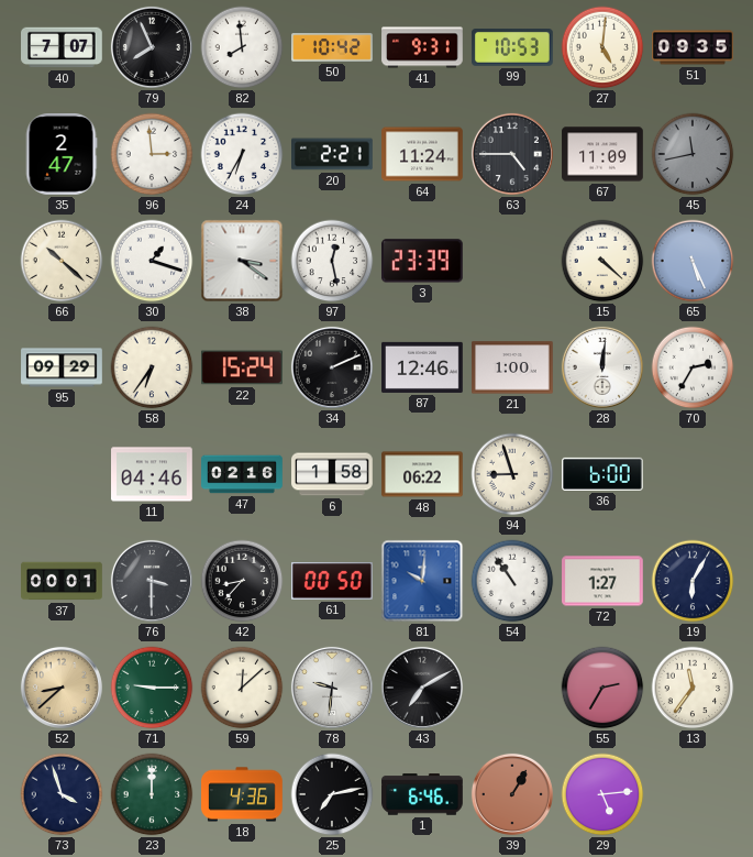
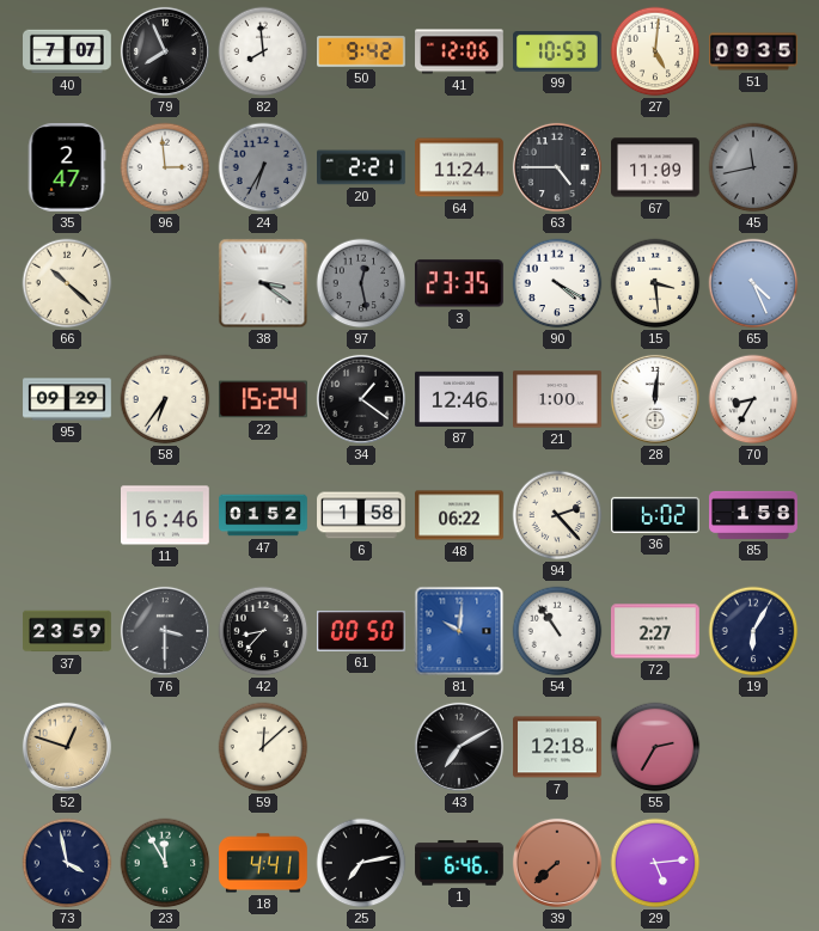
50: 10:42 -> 9:42
41: 9:31 -> 12:06
24 dial: white -> grey
30: 1:18 -> none
97 dial: white -> grey
3: 23:39 -> 23:35
90: none -> 4:20
15: 4:22 -> 3:29
65: 5:26 -> 4:26
34: 2:11 -> 1:21
70: 2:35 -> 8:35
11: 04:46 -> 16:46
47: 02:16 -> 01:52
94: 8:57 -> 2:23
36: 6:00 -> 6:02
85: none -> 1:58
37: 00:01 -> 23:59
72: 1:27 -> 2:27
52: 8:38 -> 12:48
71: 9:15 -> none
78: 9:31 -> none
7: none -> 12:18
13: 11:36 -> none
73: 3:57 -> 3:58
23: 12:00 -> 11:55
18: 4:36 -> 4:41
39: 1:05 -> 7:38
